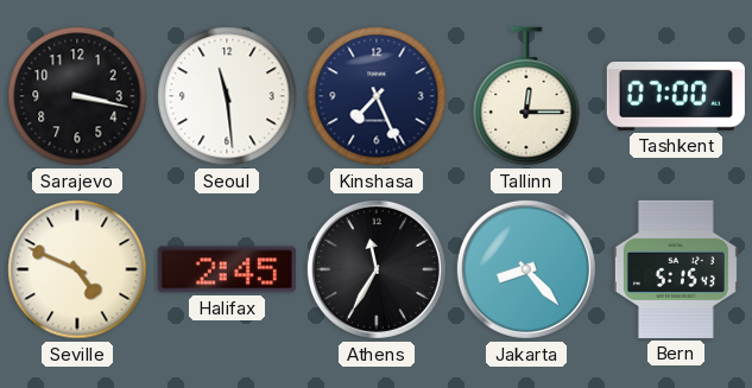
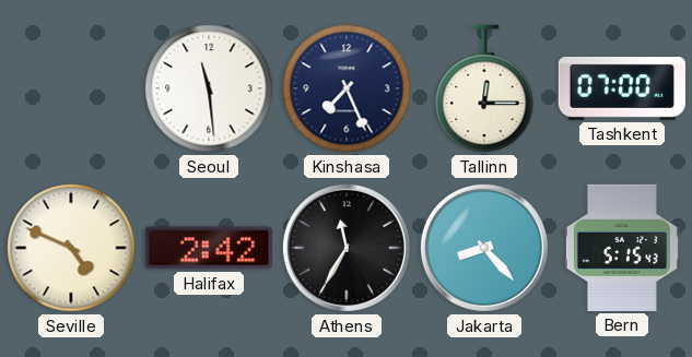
Sarajevo: 3:17 -> none
Halifax: 2:45 -> 2:42
